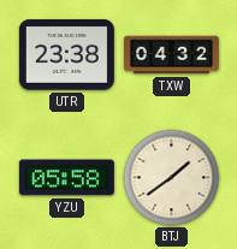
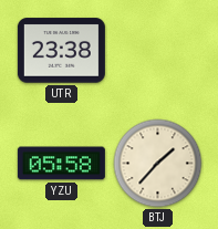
TXW: 04:32 -> none
BTJ: 1:39 -> 1:37
